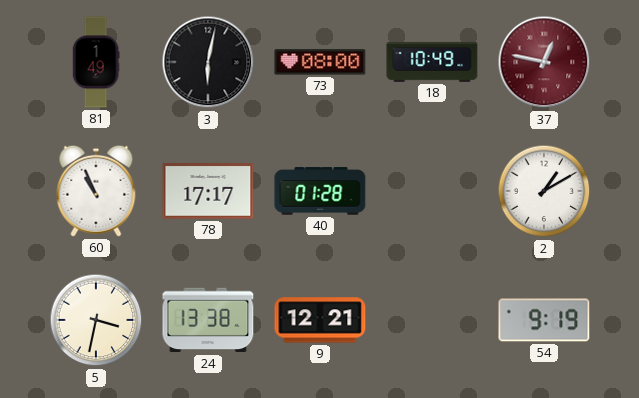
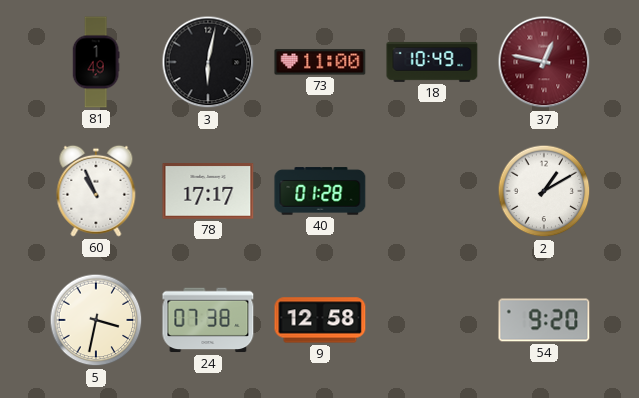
73: 08:00 -> 11:00
24: 13:38 -> 07:38
9: 12:21 -> 12:58
54: 9:19 -> 9:20
